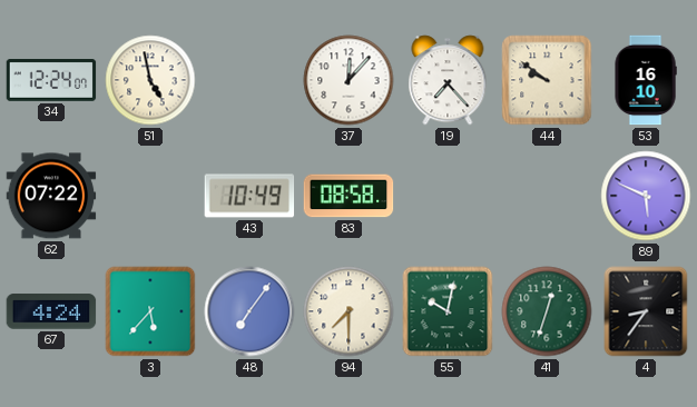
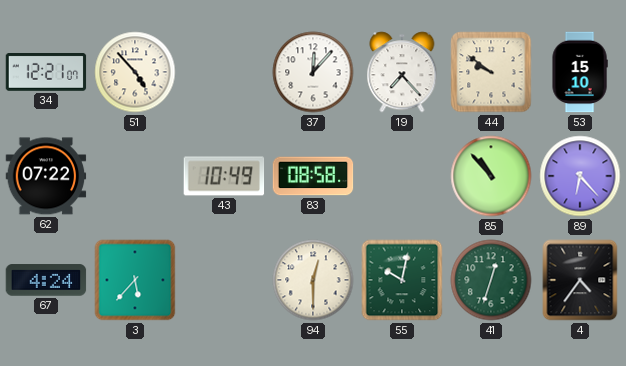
34: 12:24 -> 12:21
51: 4:58 -> 4:53
53: 16:10 -> 15:10
85: none -> 10:53
89: 5:49 -> 6:23
48: 7:06 -> none
94: 7:30 -> 12:30
4: 8:36 -> 4:36
